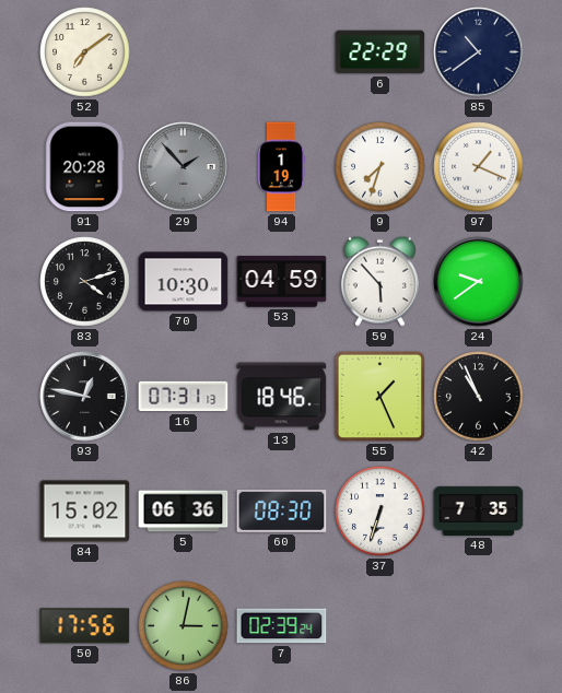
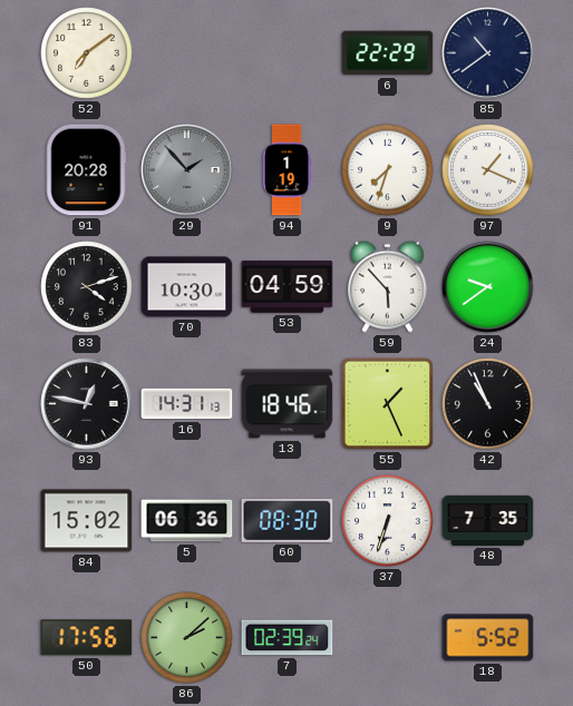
16: 07:31 -> 14:31
86: 3:02 -> 2:08
18: none -> 5:52
